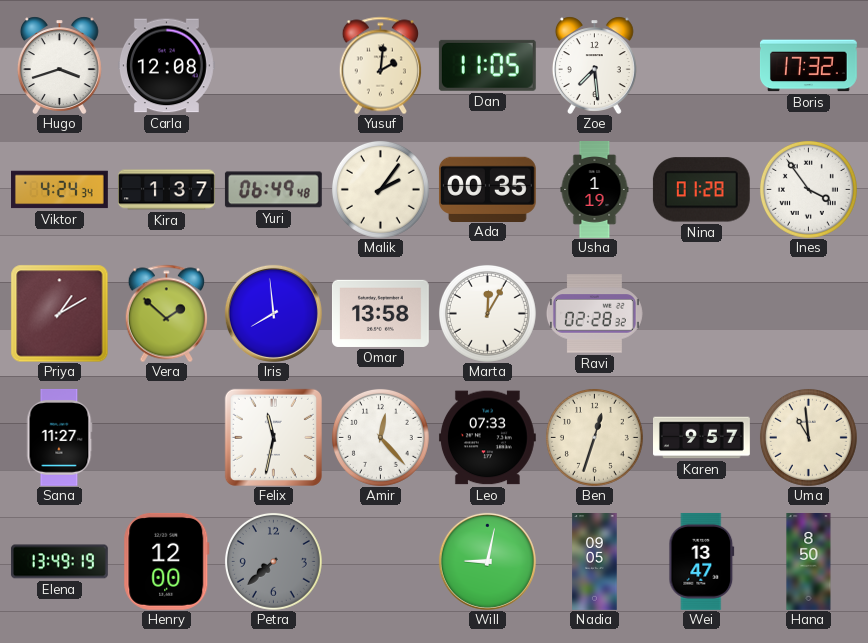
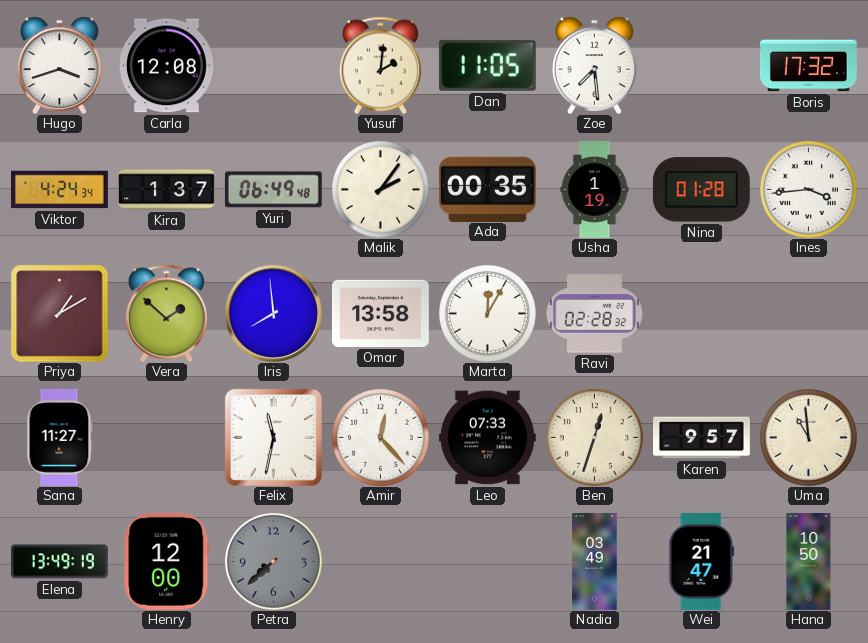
Ines: 3:54 -> 3:44
Will: 9:02 -> none
Nadia: 09:05 -> 03:49
Wei: 13:47 -> 21:47
Hana: 8:50 -> 10:50
